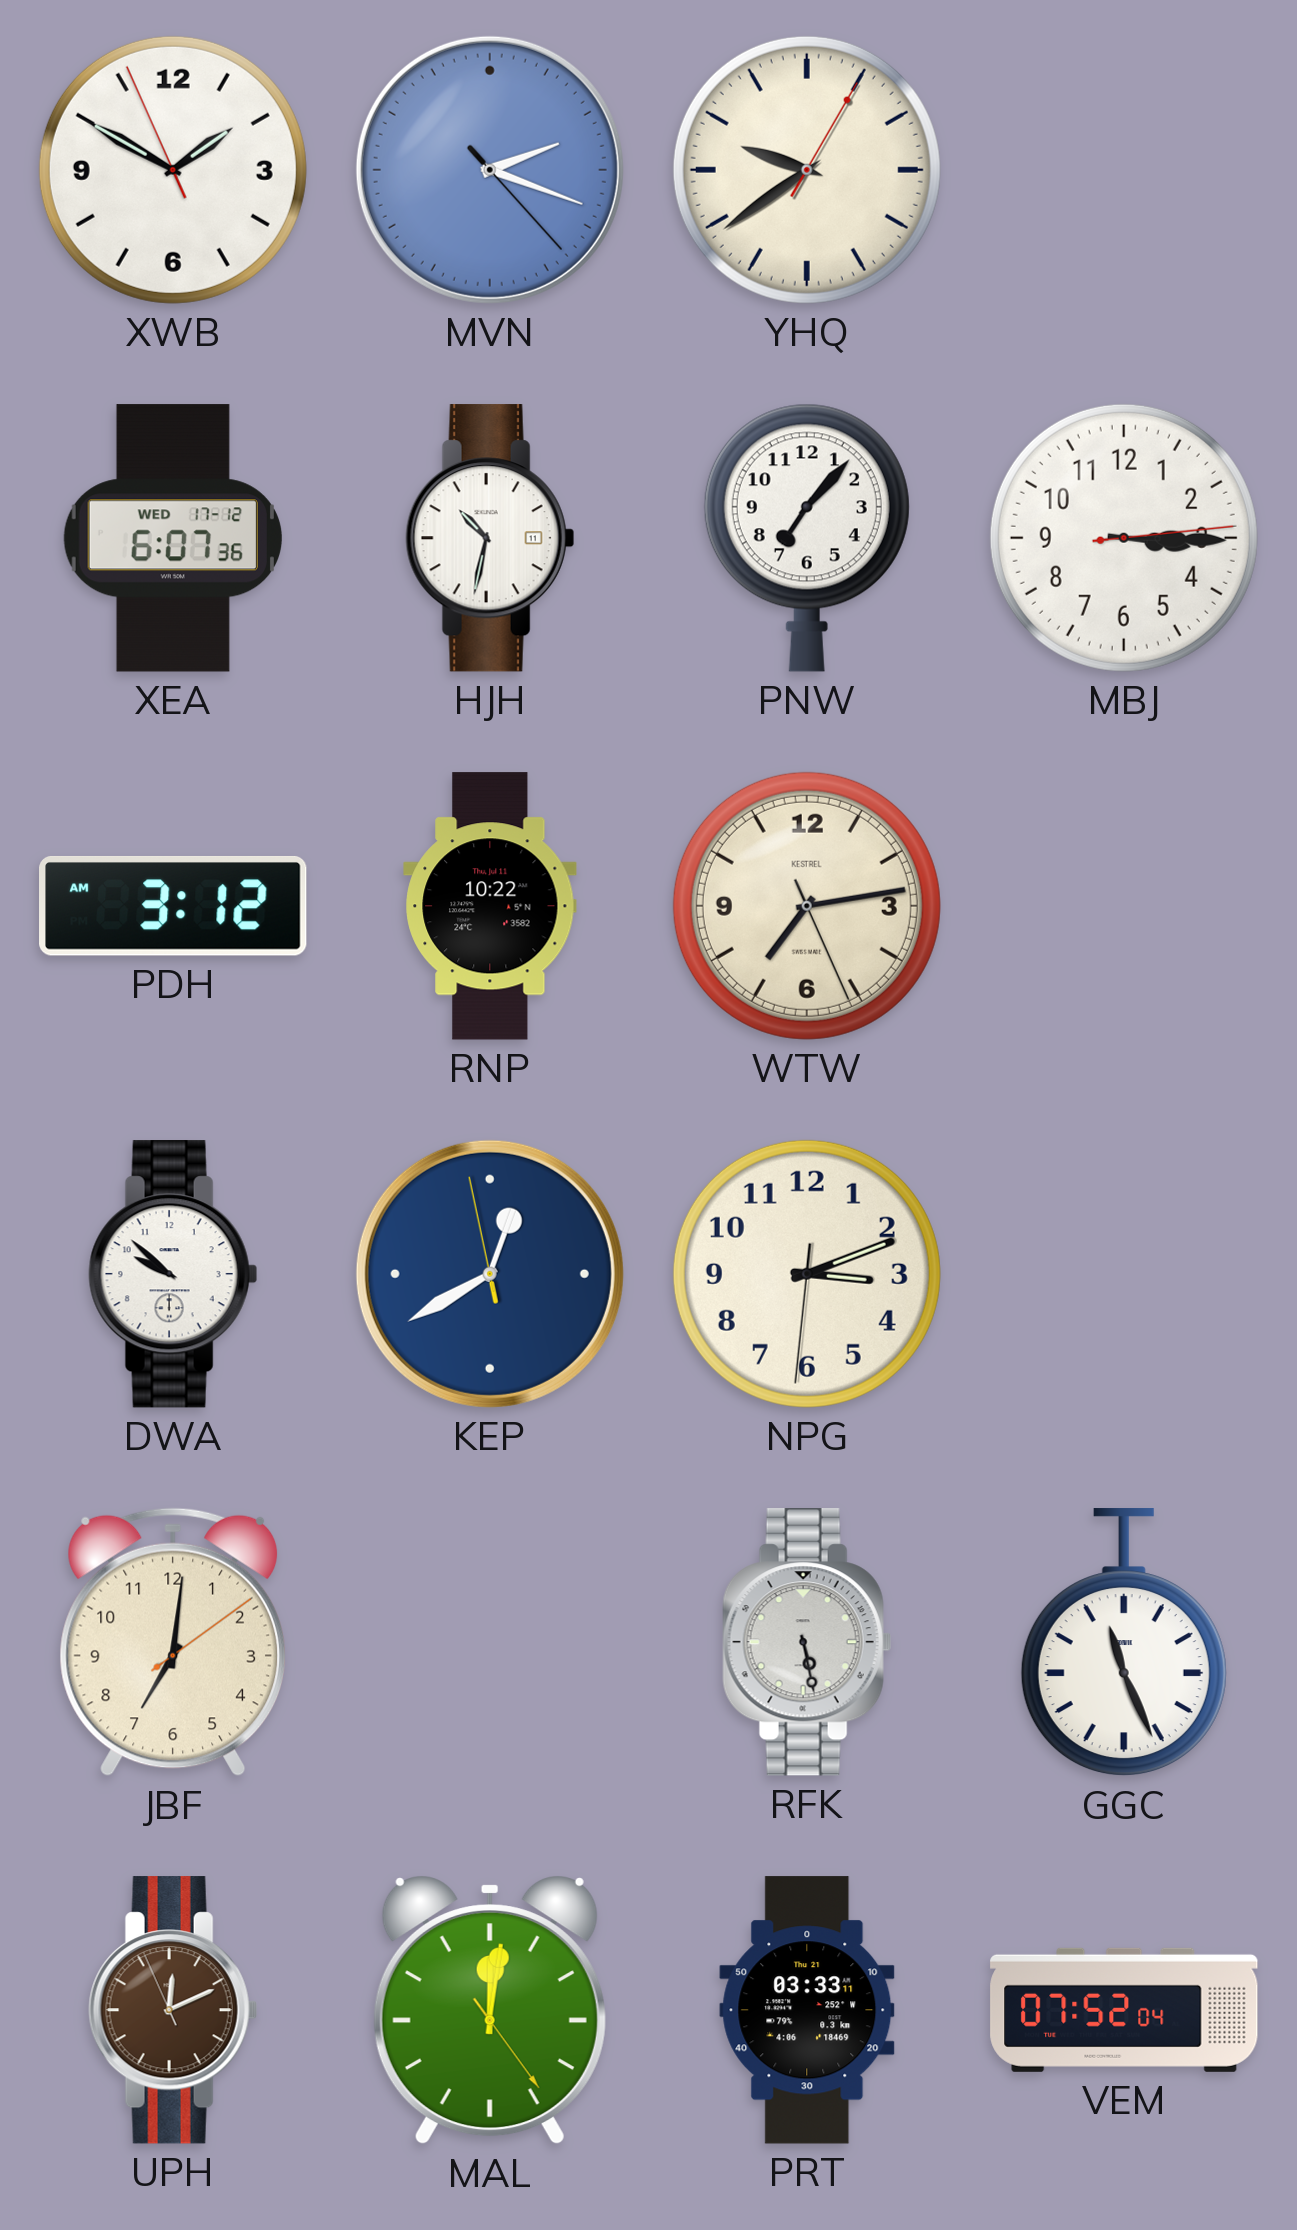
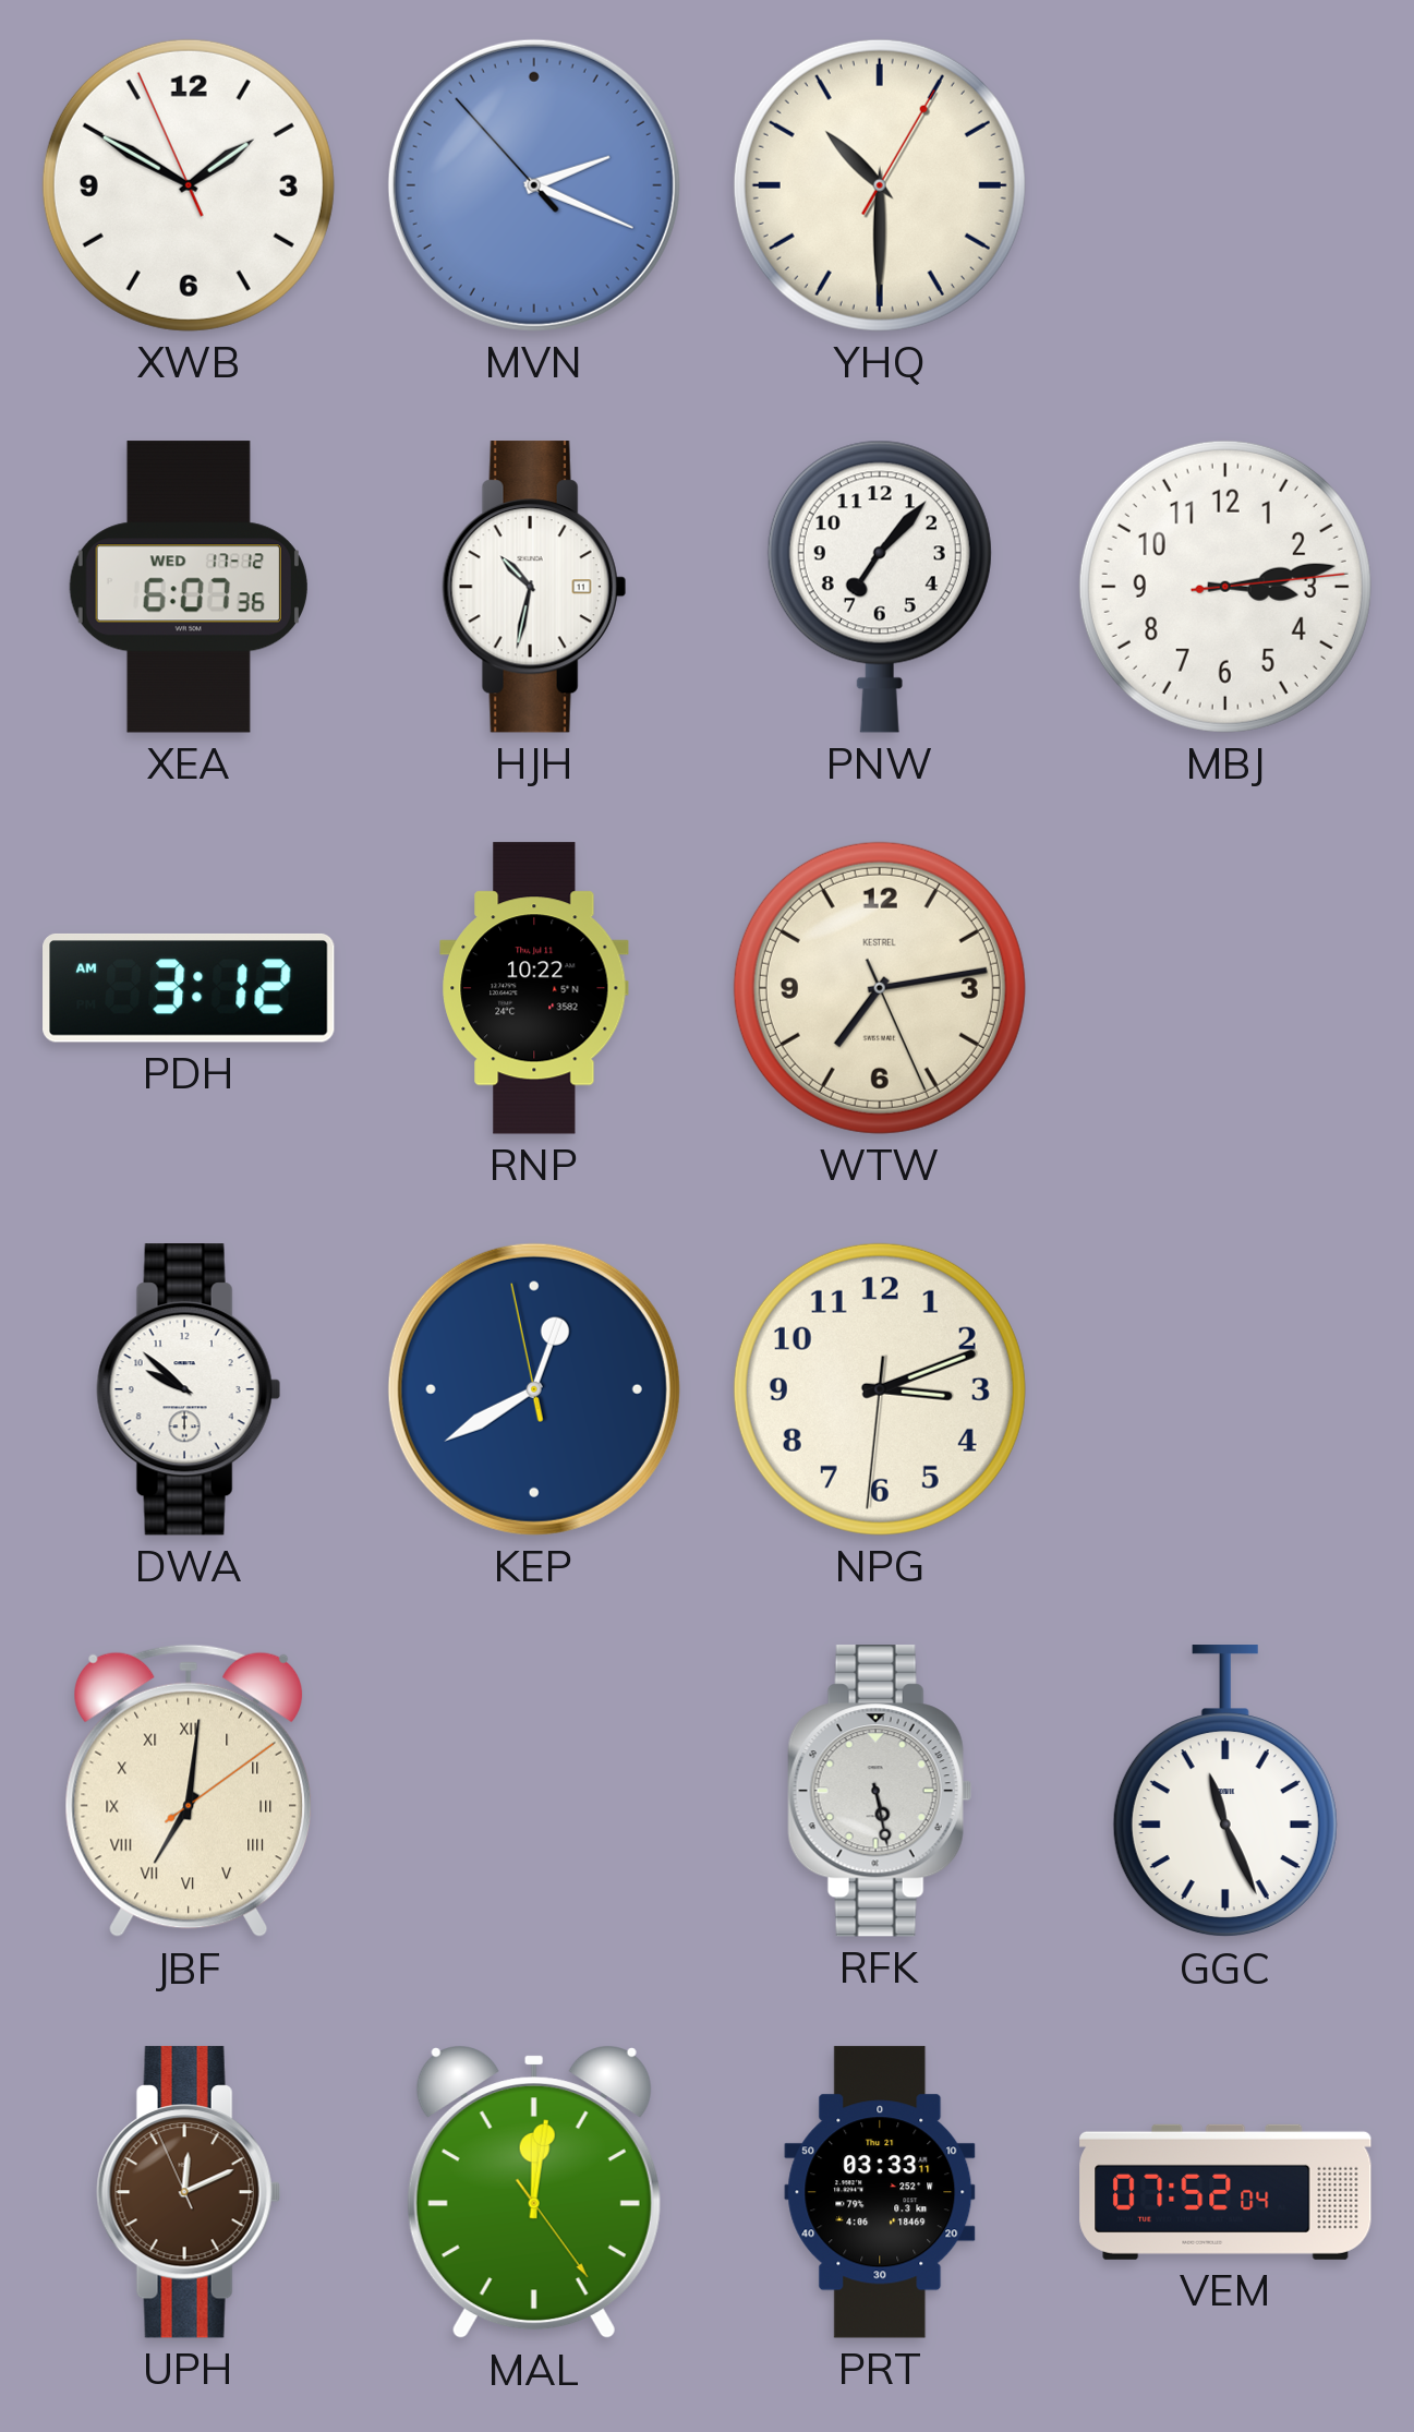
MVN: 2:18:23 -> 2:18:53
YHQ: 9:39 -> 10:30
MBJ: 3:15 -> 3:13
JBF numerals: Arabic -> Roman
